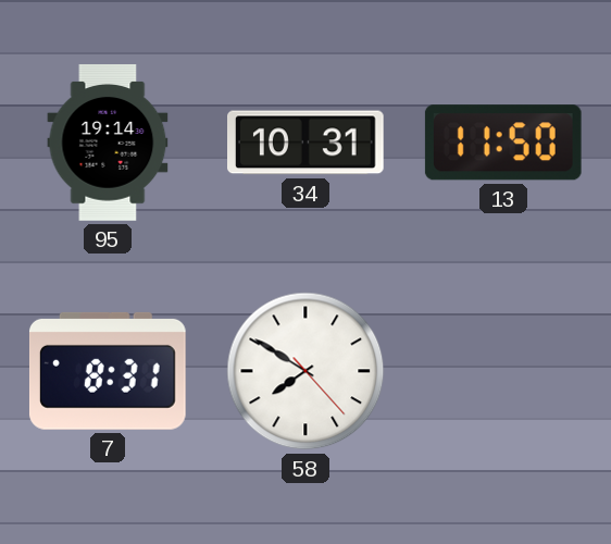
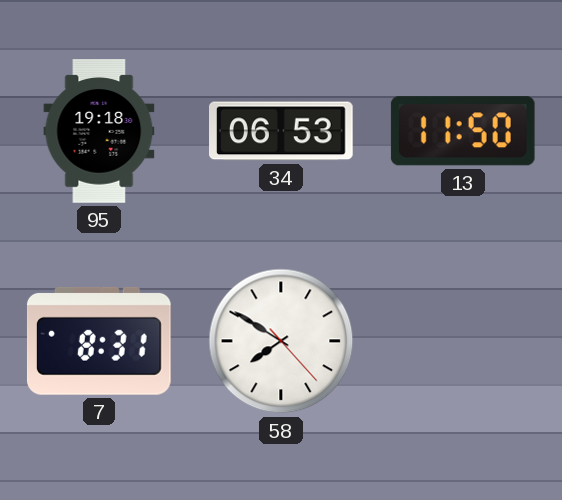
95: 19:14 -> 19:18
34: 10:31 -> 06:53
